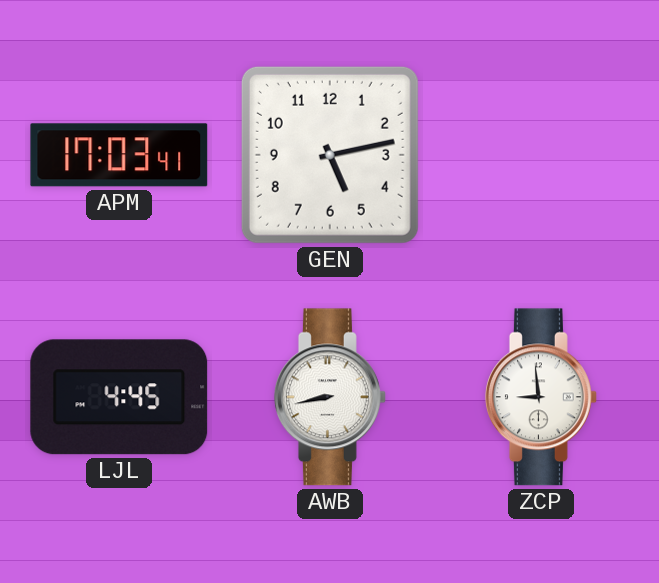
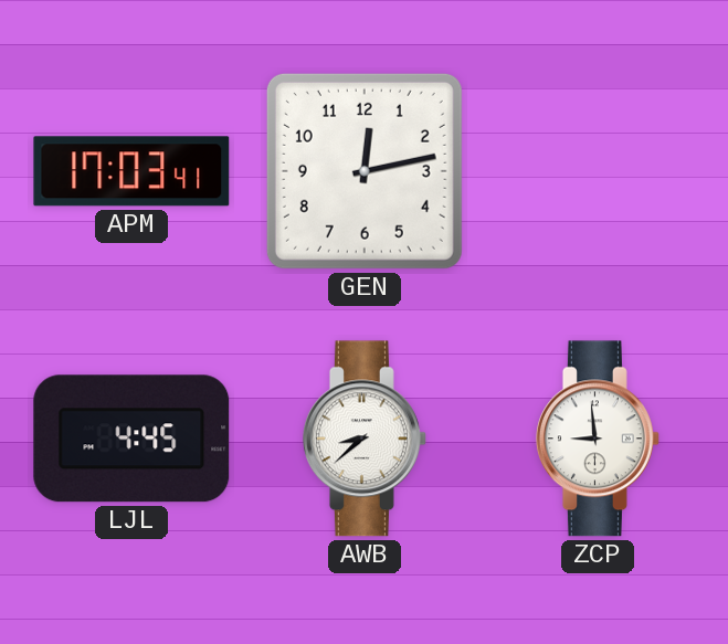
GEN: 5:13 -> 12:13
AWB: 8:43 -> 8:38
